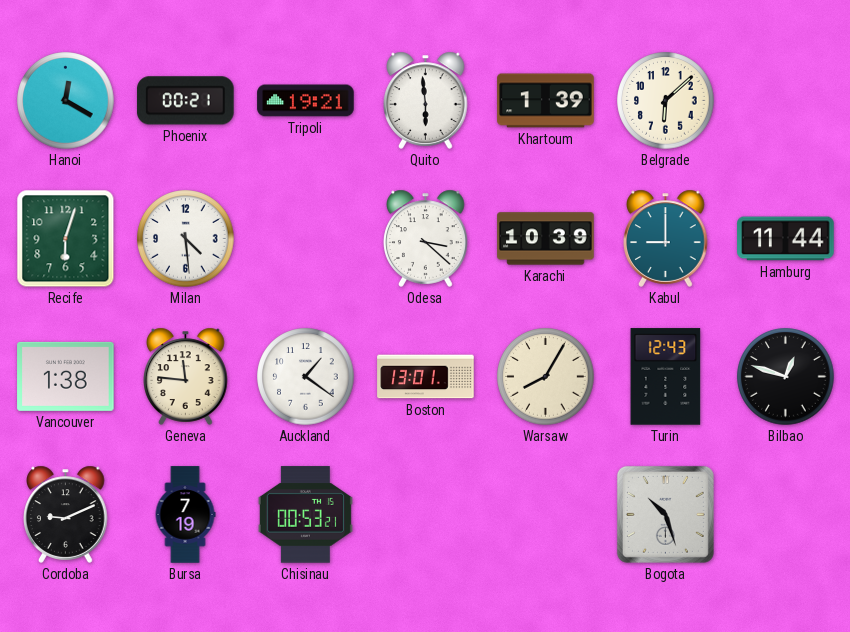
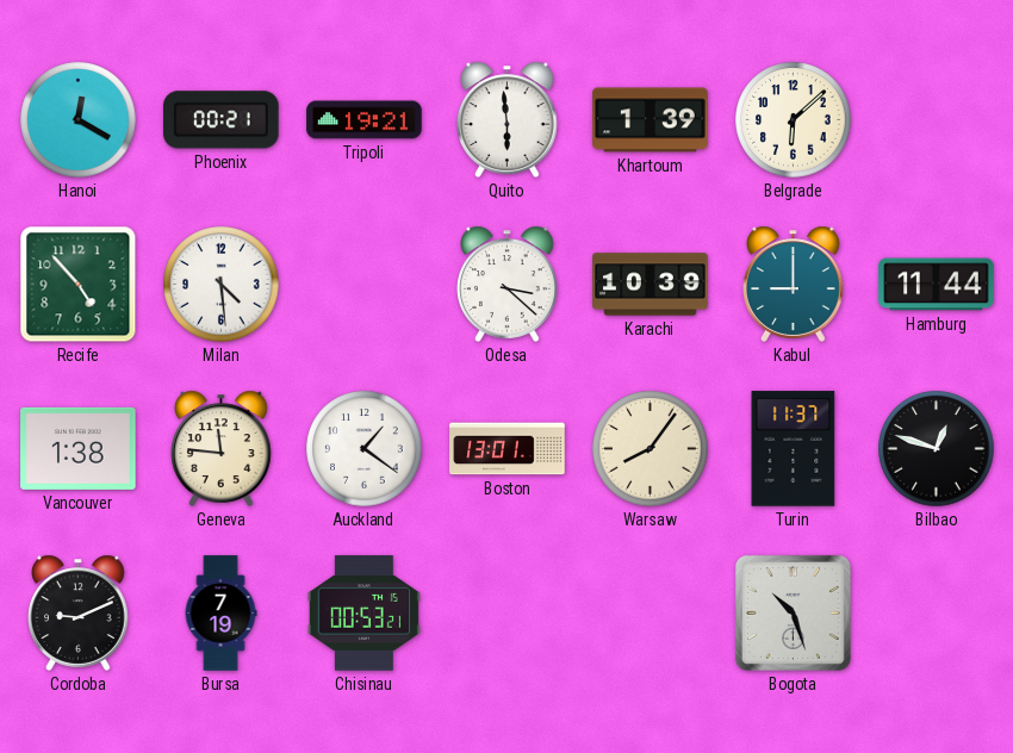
Recife: 6:03 -> 4:53
Warsaw: 8:05 -> 8:06
Turin: 12:43 -> 11:37
